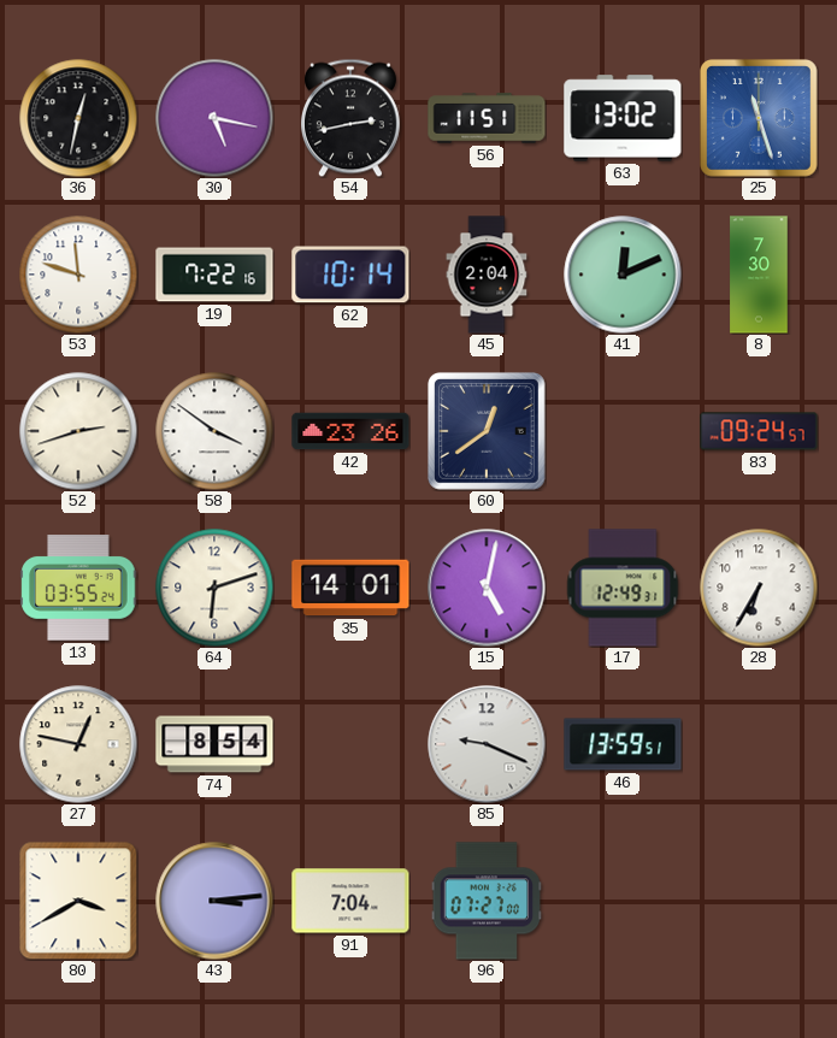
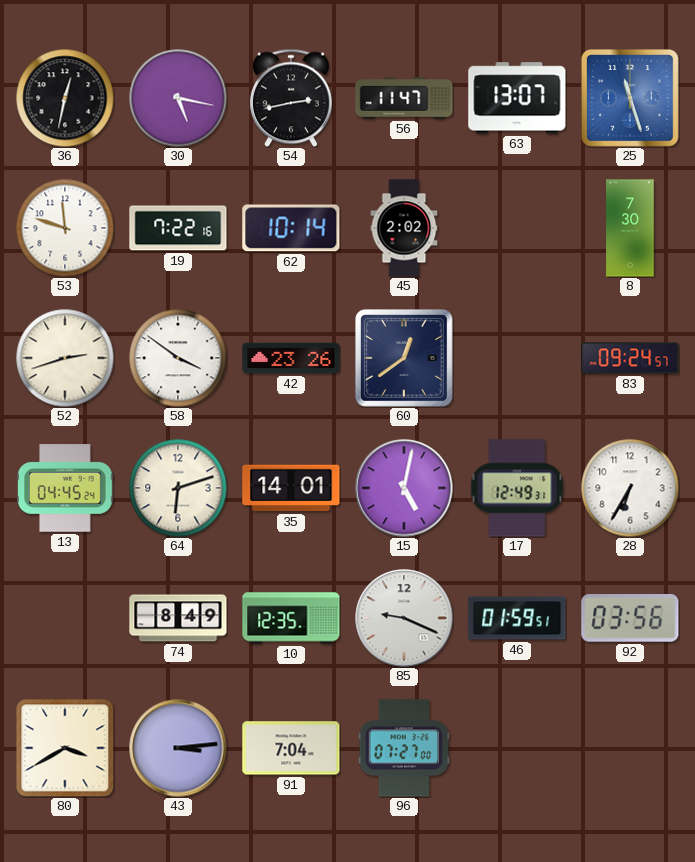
56: 11:51 -> 11:47
63: 13:02 -> 13:07
45: 2:04 -> 2:02
41: 12:11 -> none
13: 03:55 -> 04:45
27: 12:47 -> none
74: 8:54 -> 8:49
10: none -> 12:35
46: 13:59 -> 01:59
92: none -> 03:56
